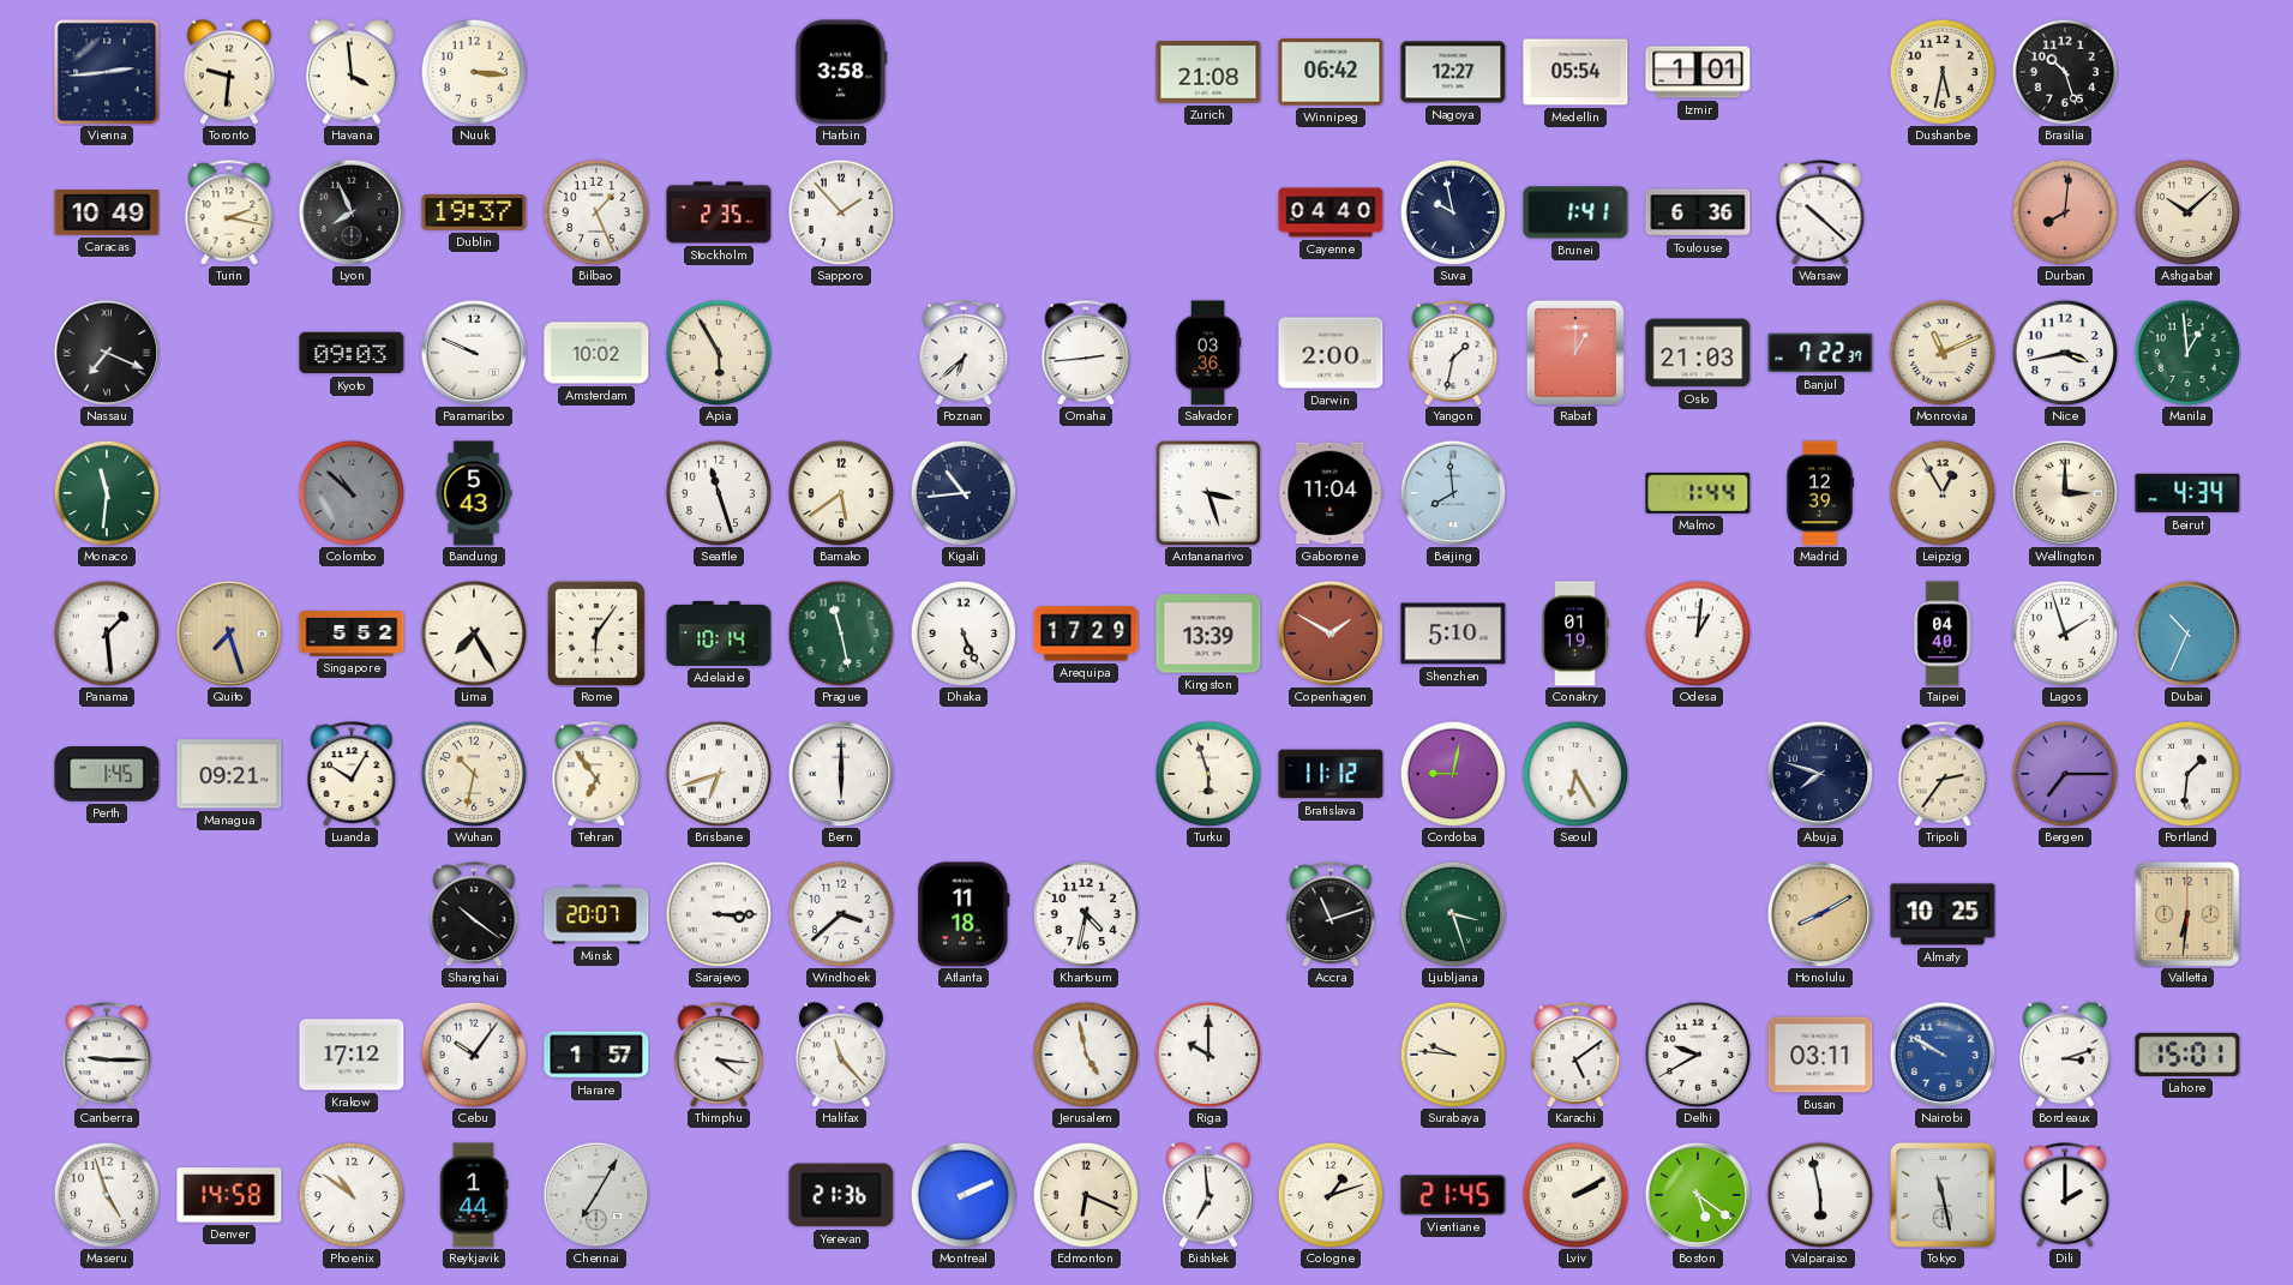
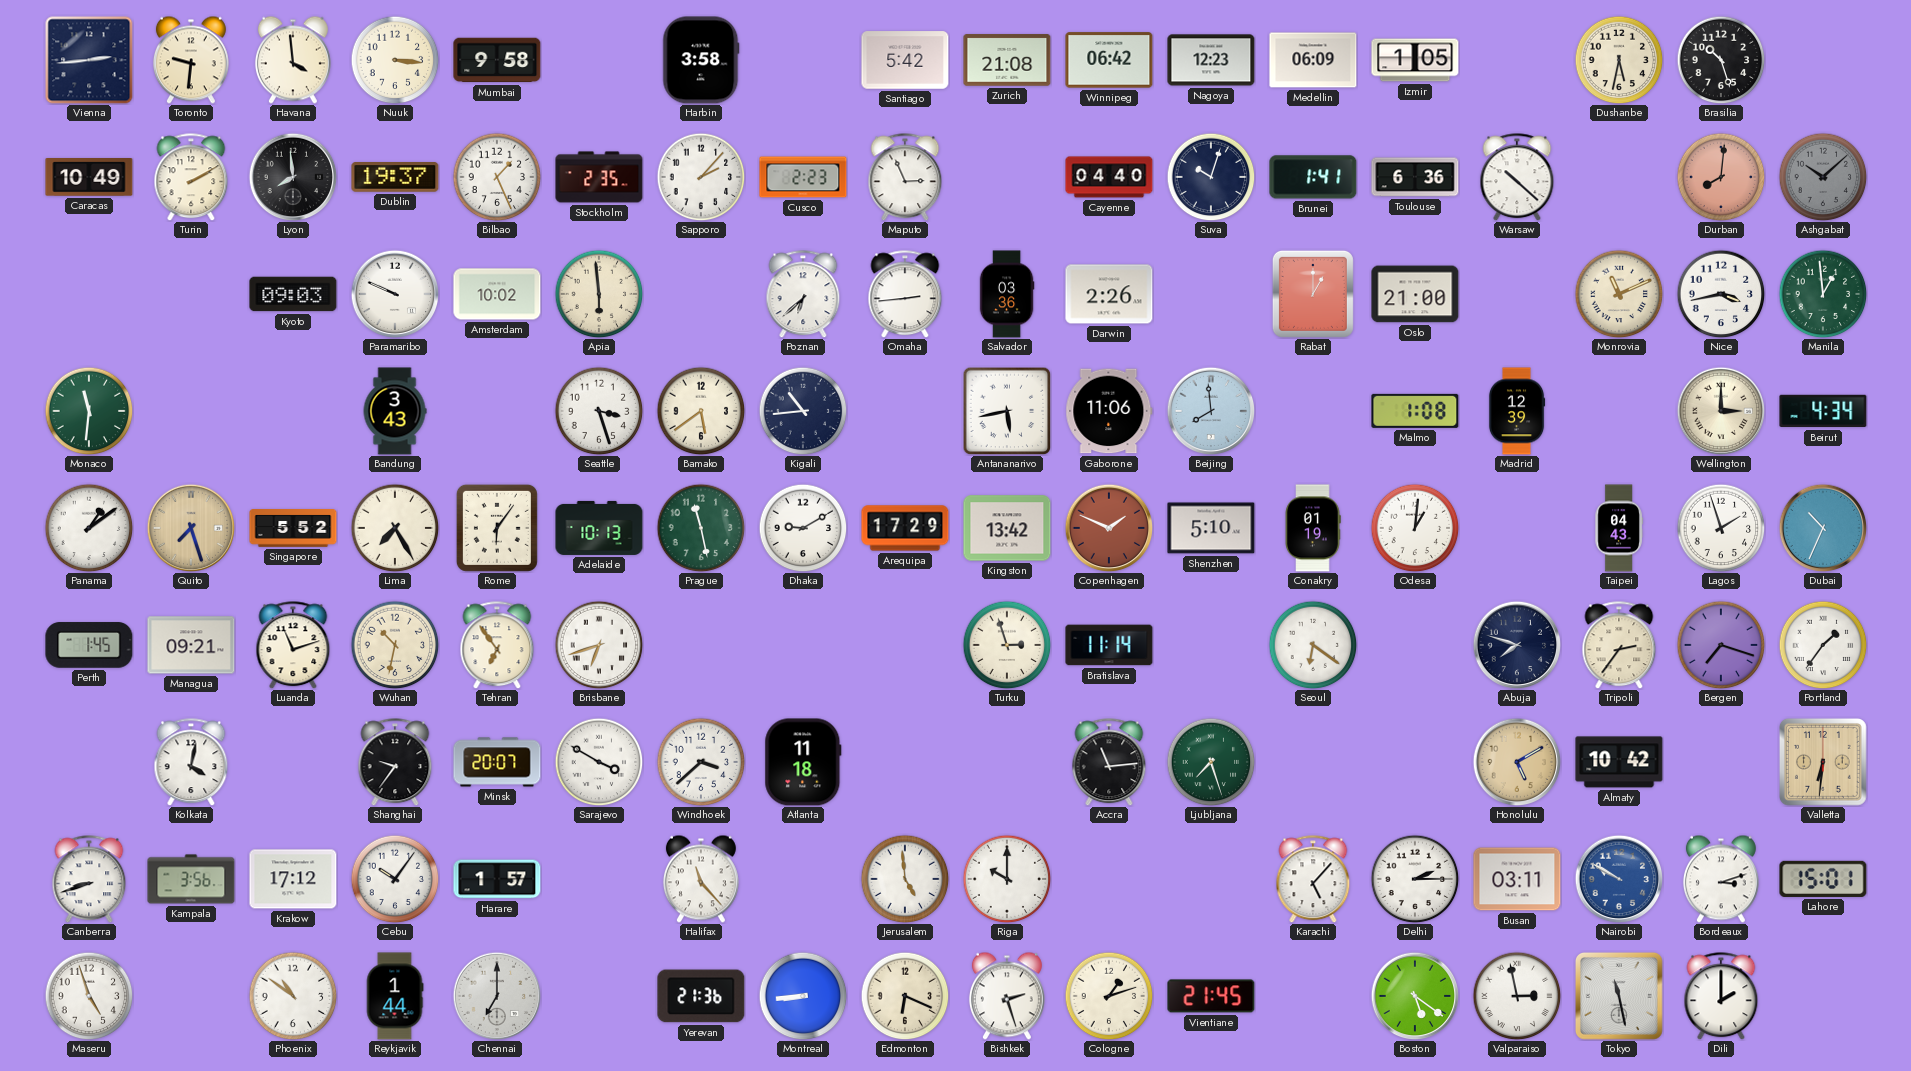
Mumbai: none -> 9:58
Santiago: none -> 5:42
Nagoya: 12:27 -> 12:23
Medellin: 05:54 -> 06:09
Izmir: 1:01 -> 1:05
Turin: 2:17 -> 2:10
Lyon: 7:56 -> 7:59
Sapporo: 1:53 -> 2:07
Cusco: none -> 2:23
Maputo: none -> 2:56
Suva: 9:58 -> 10:03
Ashgabat dial: cream -> grey
Nassau: 7:19 -> none
Apia: 5:55 -> 5:59
Darwin: 2:00 -> 2:26
Yangon: 1:32 -> none
Oslo: 21:03 -> 21:00
Banjul: 7:22 -> none
Colombo: 10:52 -> none
Bandung: 5:43 -> 3:43
Seattle: 11:27 -> 3:27
Antananarivo: 3:27 -> 5:43
Gaborone: 11:04 -> 11:06
Malmo: 1:44 -> 1:08
Leipzig: 12:55 -> none
Panama: 1:29 -> 1:09
Adelaide: 10:14 -> 10:13
Dhaka: 5:26 -> 9:10
Kingston: 13:39 -> 13:42
Copenhagen: 1:50 -> 1:49
Taipei: 04:40 -> 04:43
Luanda: 10:05 -> 11:12
Bern: 6:00 -> none
Turku: 5:57 -> 2:57
Bratislava: 11:12 -> 11:14
Cordoba: 9:02 -> none
Seoul: 6:25 -> 6:21
Bergen: 7:15 -> 7:18
Portland: 1:31 -> 1:36
Kolkata: none -> 4:02
Shanghai: 10:21 -> 9:36
Sarajevo: 3:15 -> 3:50
Khartoum: 4:32 -> none
Accra: 11:12 -> 11:14
Ljubljana: 3:27 -> 7:27
Honolulu: 8:10 -> 5:10
Almaty: 10:25 -> 10:42
Canberra: 9:15 -> 8:42
Kampala: none -> 3:56
Thimphu: 4:16 -> none
Jerusalem: 4:58 -> 4:59
Surabaya: 9:46 -> none
Karachi: 5:09 -> 5:07
Delhi: 9:40 -> 2:15
Denver: 14:58 -> none
Chennai: 7:05 -> 7:00
Montreal: 2:11 -> 8:44
Bishkek: 6:59 -> 2:27
Lviv: 2:10 -> none
Valparaiso: 5:58 -> 2:58
